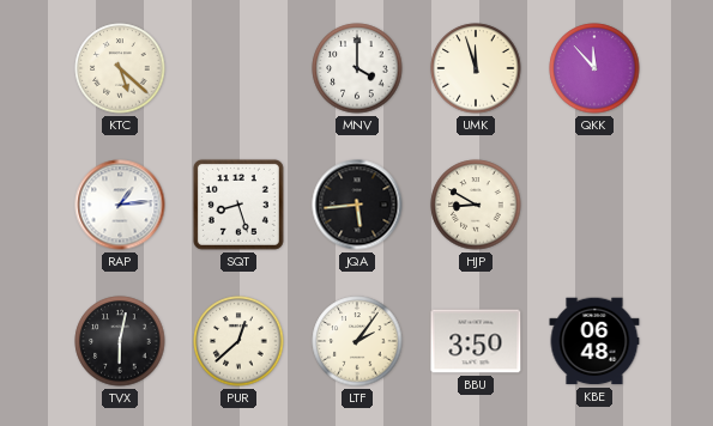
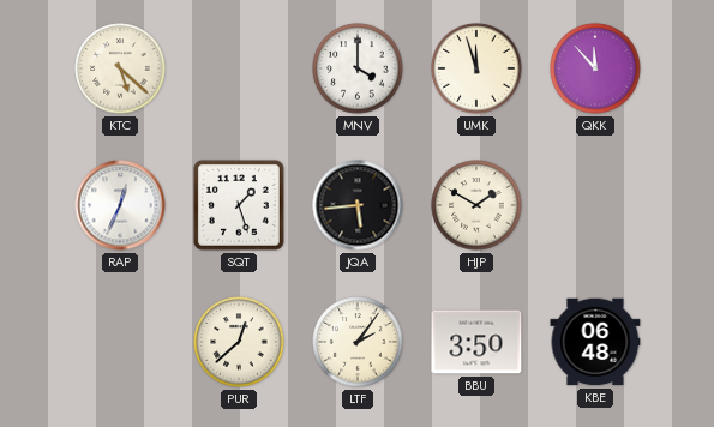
RAP: 1:14 -> 12:34
SQT: 8:27 -> 1:27
HJP: 8:50 -> 1:50
TVX: 6:02 -> none
